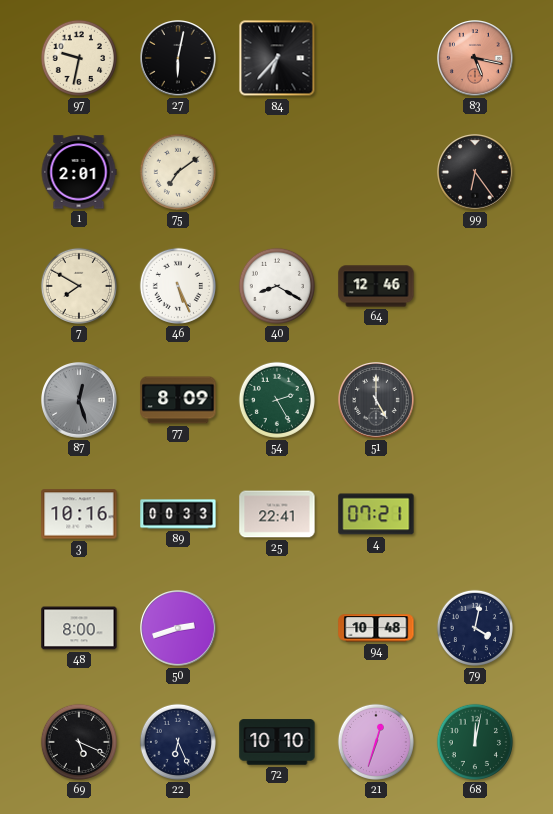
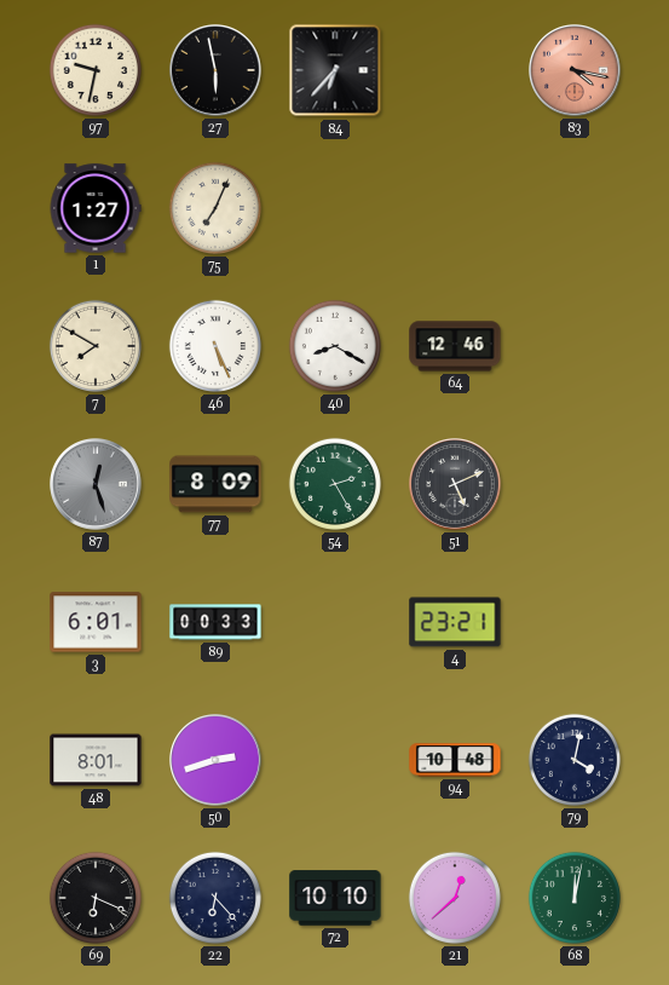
27: 6:02 -> 5:58
83: 5:17 -> 4:17
1: 2:01 -> 1:27
75: 7:09 -> 7:04
99: 6:24 -> none
51: 5:00 -> 5:11
3: 10:16 -> 6:01
25: 22:41 -> none
4: 07:21 -> 23:21
48: 8:00 -> 8:01
69: 5:19 -> 6:19
22: 6:26 -> 6:23
21: 12:33 -> 12:38
